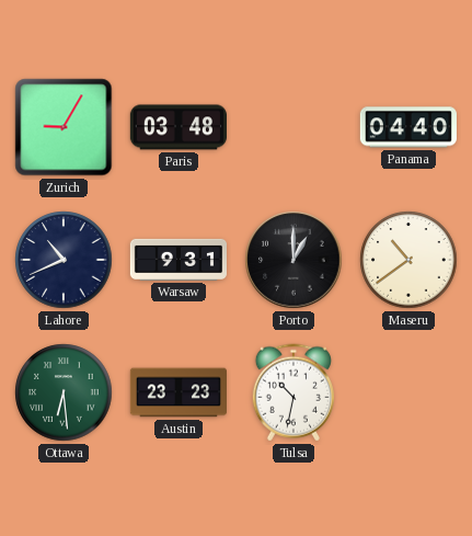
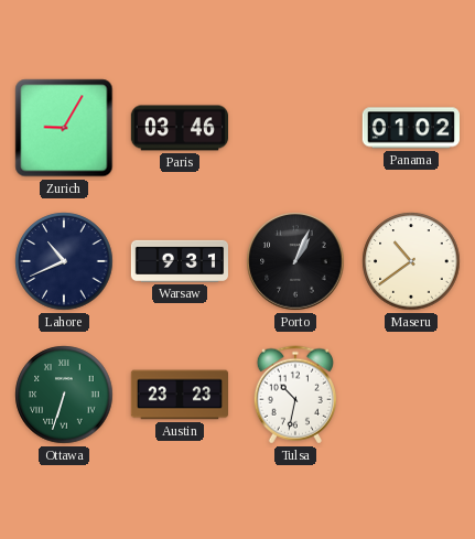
Paris: 03:48 -> 03:46
Panama: 04:40 -> 01:02
Porto: 1:00 -> 1:04
Ottawa: 6:29 -> 6:33
